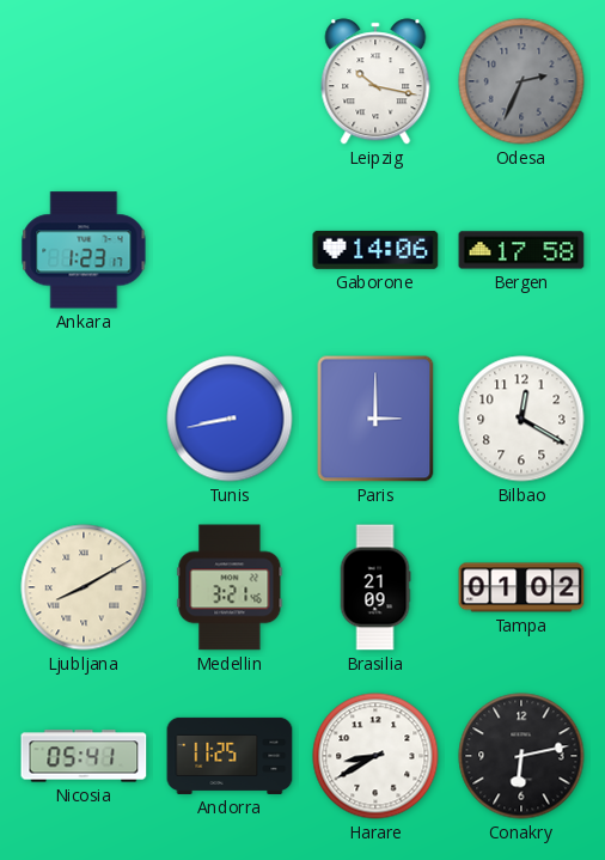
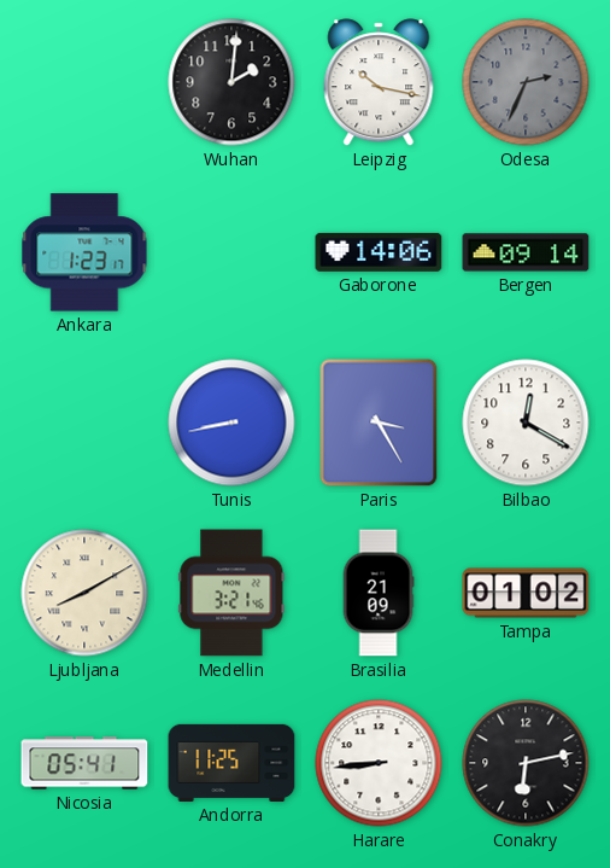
Wuhan: none -> 2:01
Bergen: 17:58 -> 09:14
Paris: 3:00 -> 3:25
Harare: 8:40 -> 8:44
